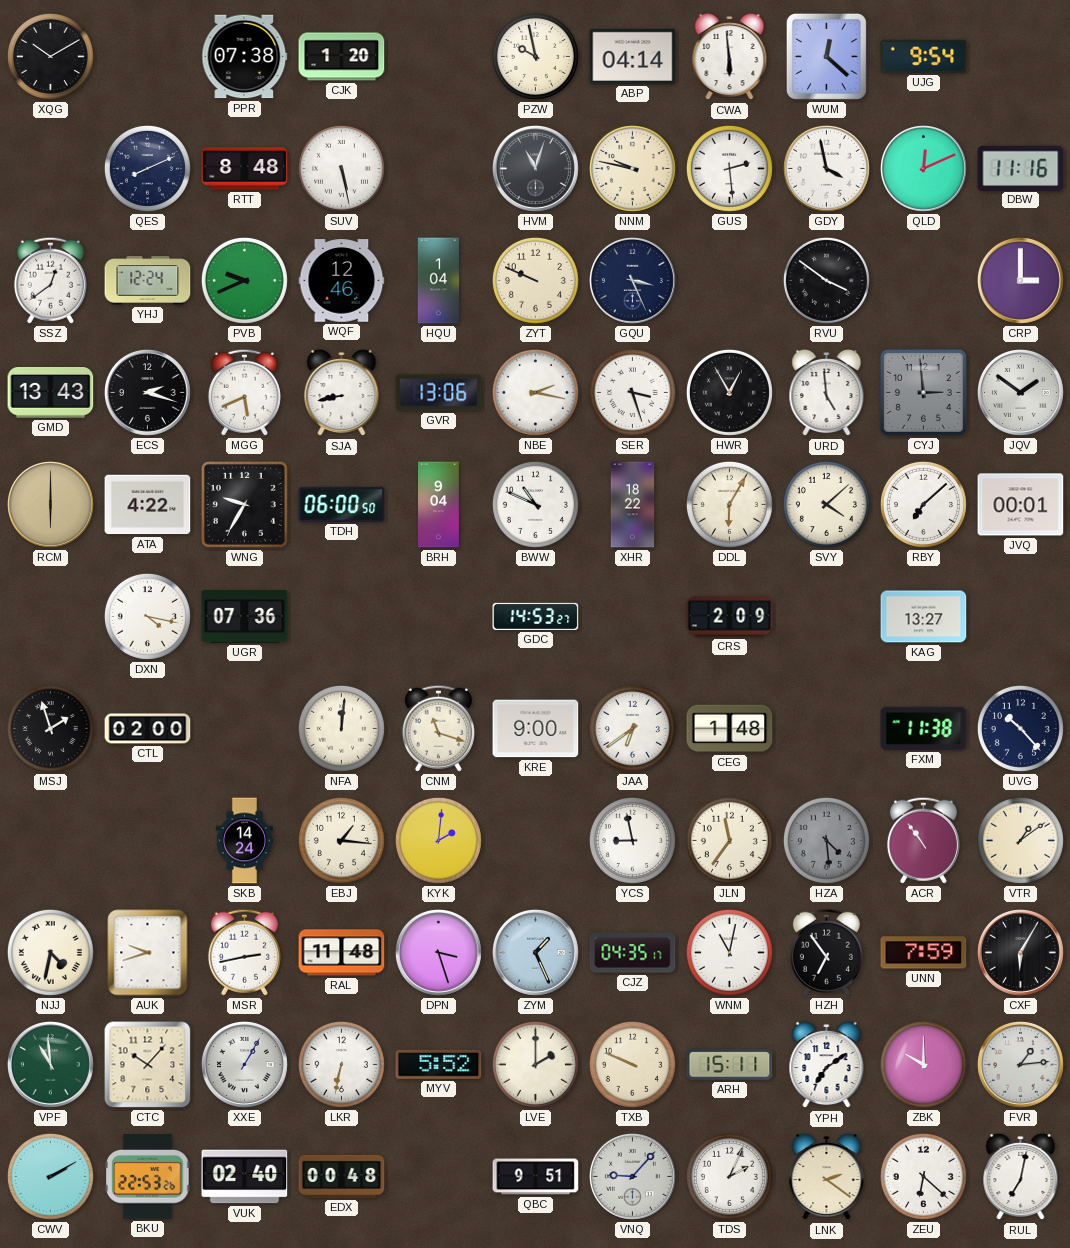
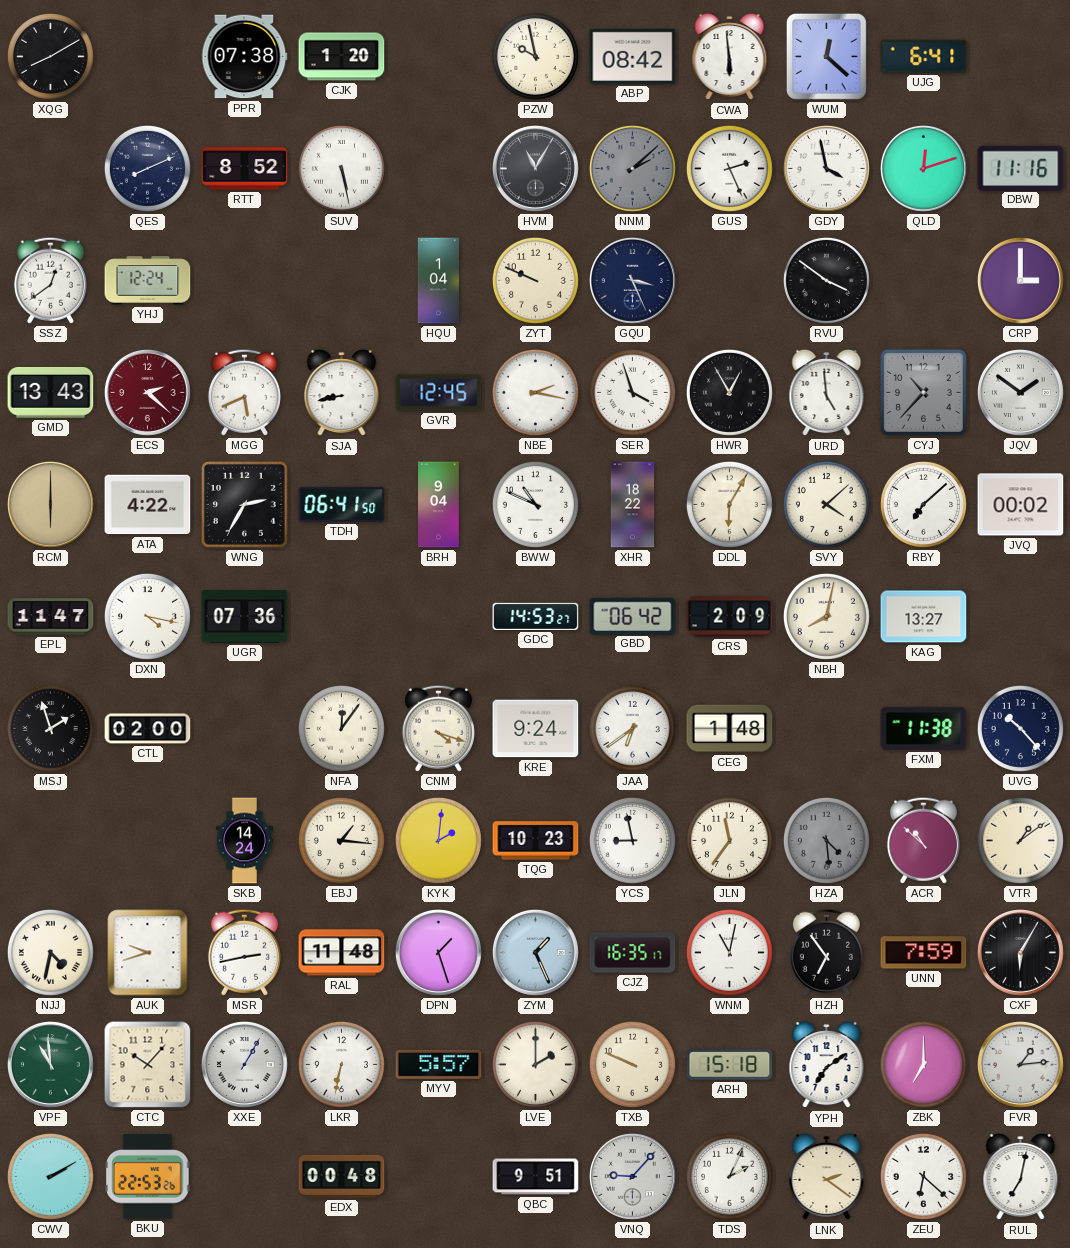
XQG: 10:10 -> 8:10
ABP: 04:14 -> 08:42
UJG: 9:54 -> 6:41
RTT: 8:48 -> 8:52
HVM: 11:03 -> 11:05
NNM: 9:47 -> 2:08
NNM dial: cream -> grey
GUS: 2:29 -> 2:26
QLD: 12:11 -> 12:12
PVB: 9:41 -> none
WQF: 12:46 -> none
ECS: 2:18 -> 2:22
ECS dial: black -> burgundy
GVR: 13:06 -> 12:45
SER: 3:27 -> 3:57
CYJ: 2:59 -> 10:37
WNG: 9:35 -> 2:35
TDH: 06:00 -> 06:41
JVQ: 00:01 -> 00:02
EPL: none -> 11:47
GBD: none -> 06:42
NBH: none -> 8:02
NFA: 12:01 -> 12:06
CNM: 11:18 -> 4:18
KRE: 9:00 -> 9:24
TQG: none -> 10:23
ACR: 10:54 -> 10:52
DPN: 3:27 -> 1:27
CJZ: 04:35 -> 16:35
MYV: 5:52 -> 5:57
ARH: 15:11 -> 15:18
ZBK: 10:00 -> 7:00
VUK: 02:40 -> none
